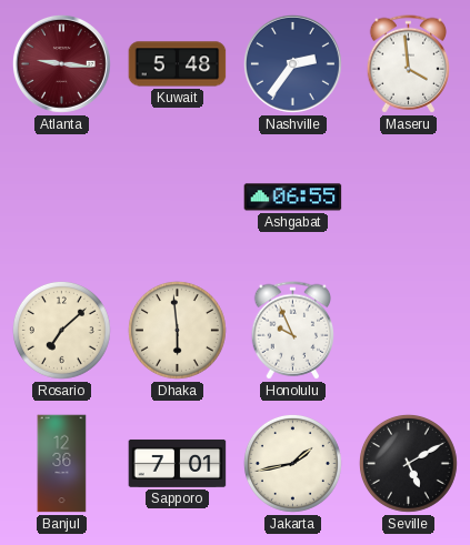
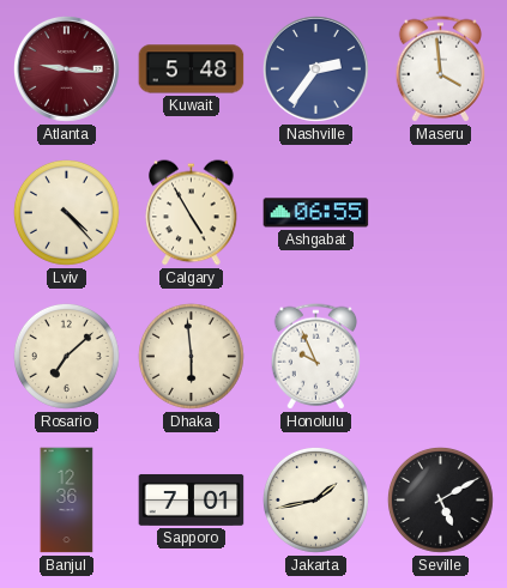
Lviv: none -> 4:23
Calgary: none -> 4:55
